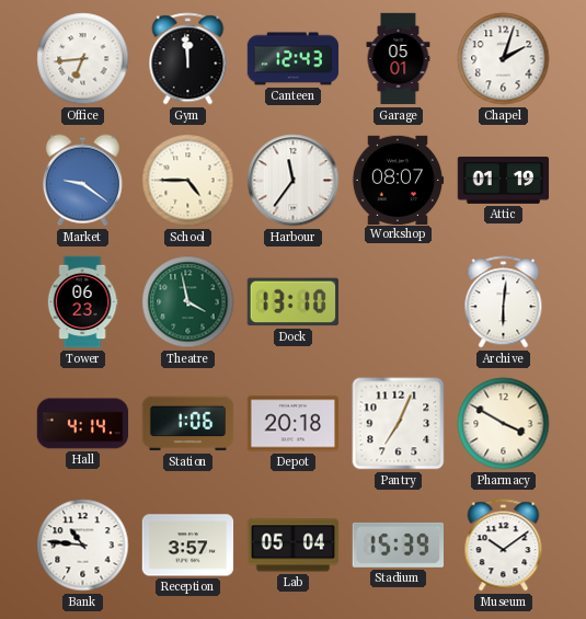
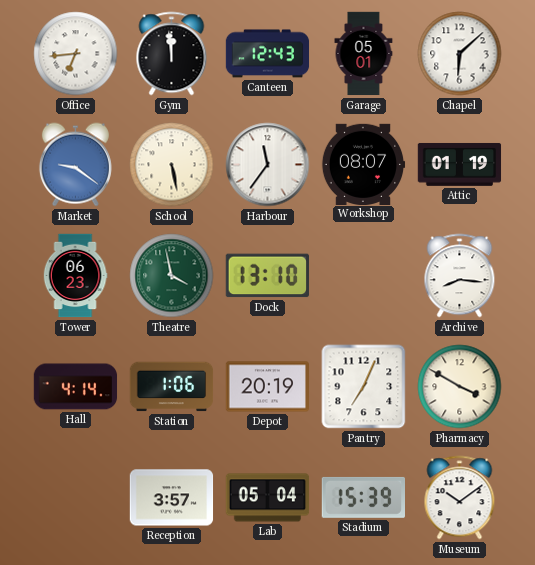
Chapel: 2:03 -> 6:08
School: 4:45 -> 5:28
Archive: 6:01 -> 8:16
Depot: 20:18 -> 20:19
Bank: 10:46 -> none
